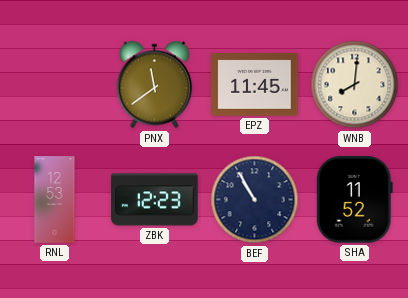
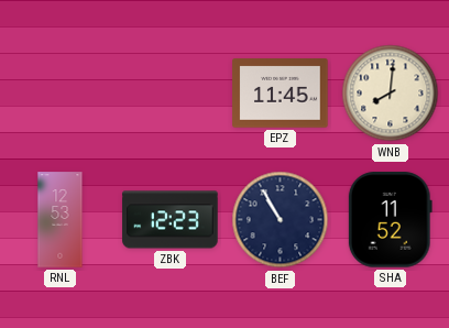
PNX: 11:39 -> none
